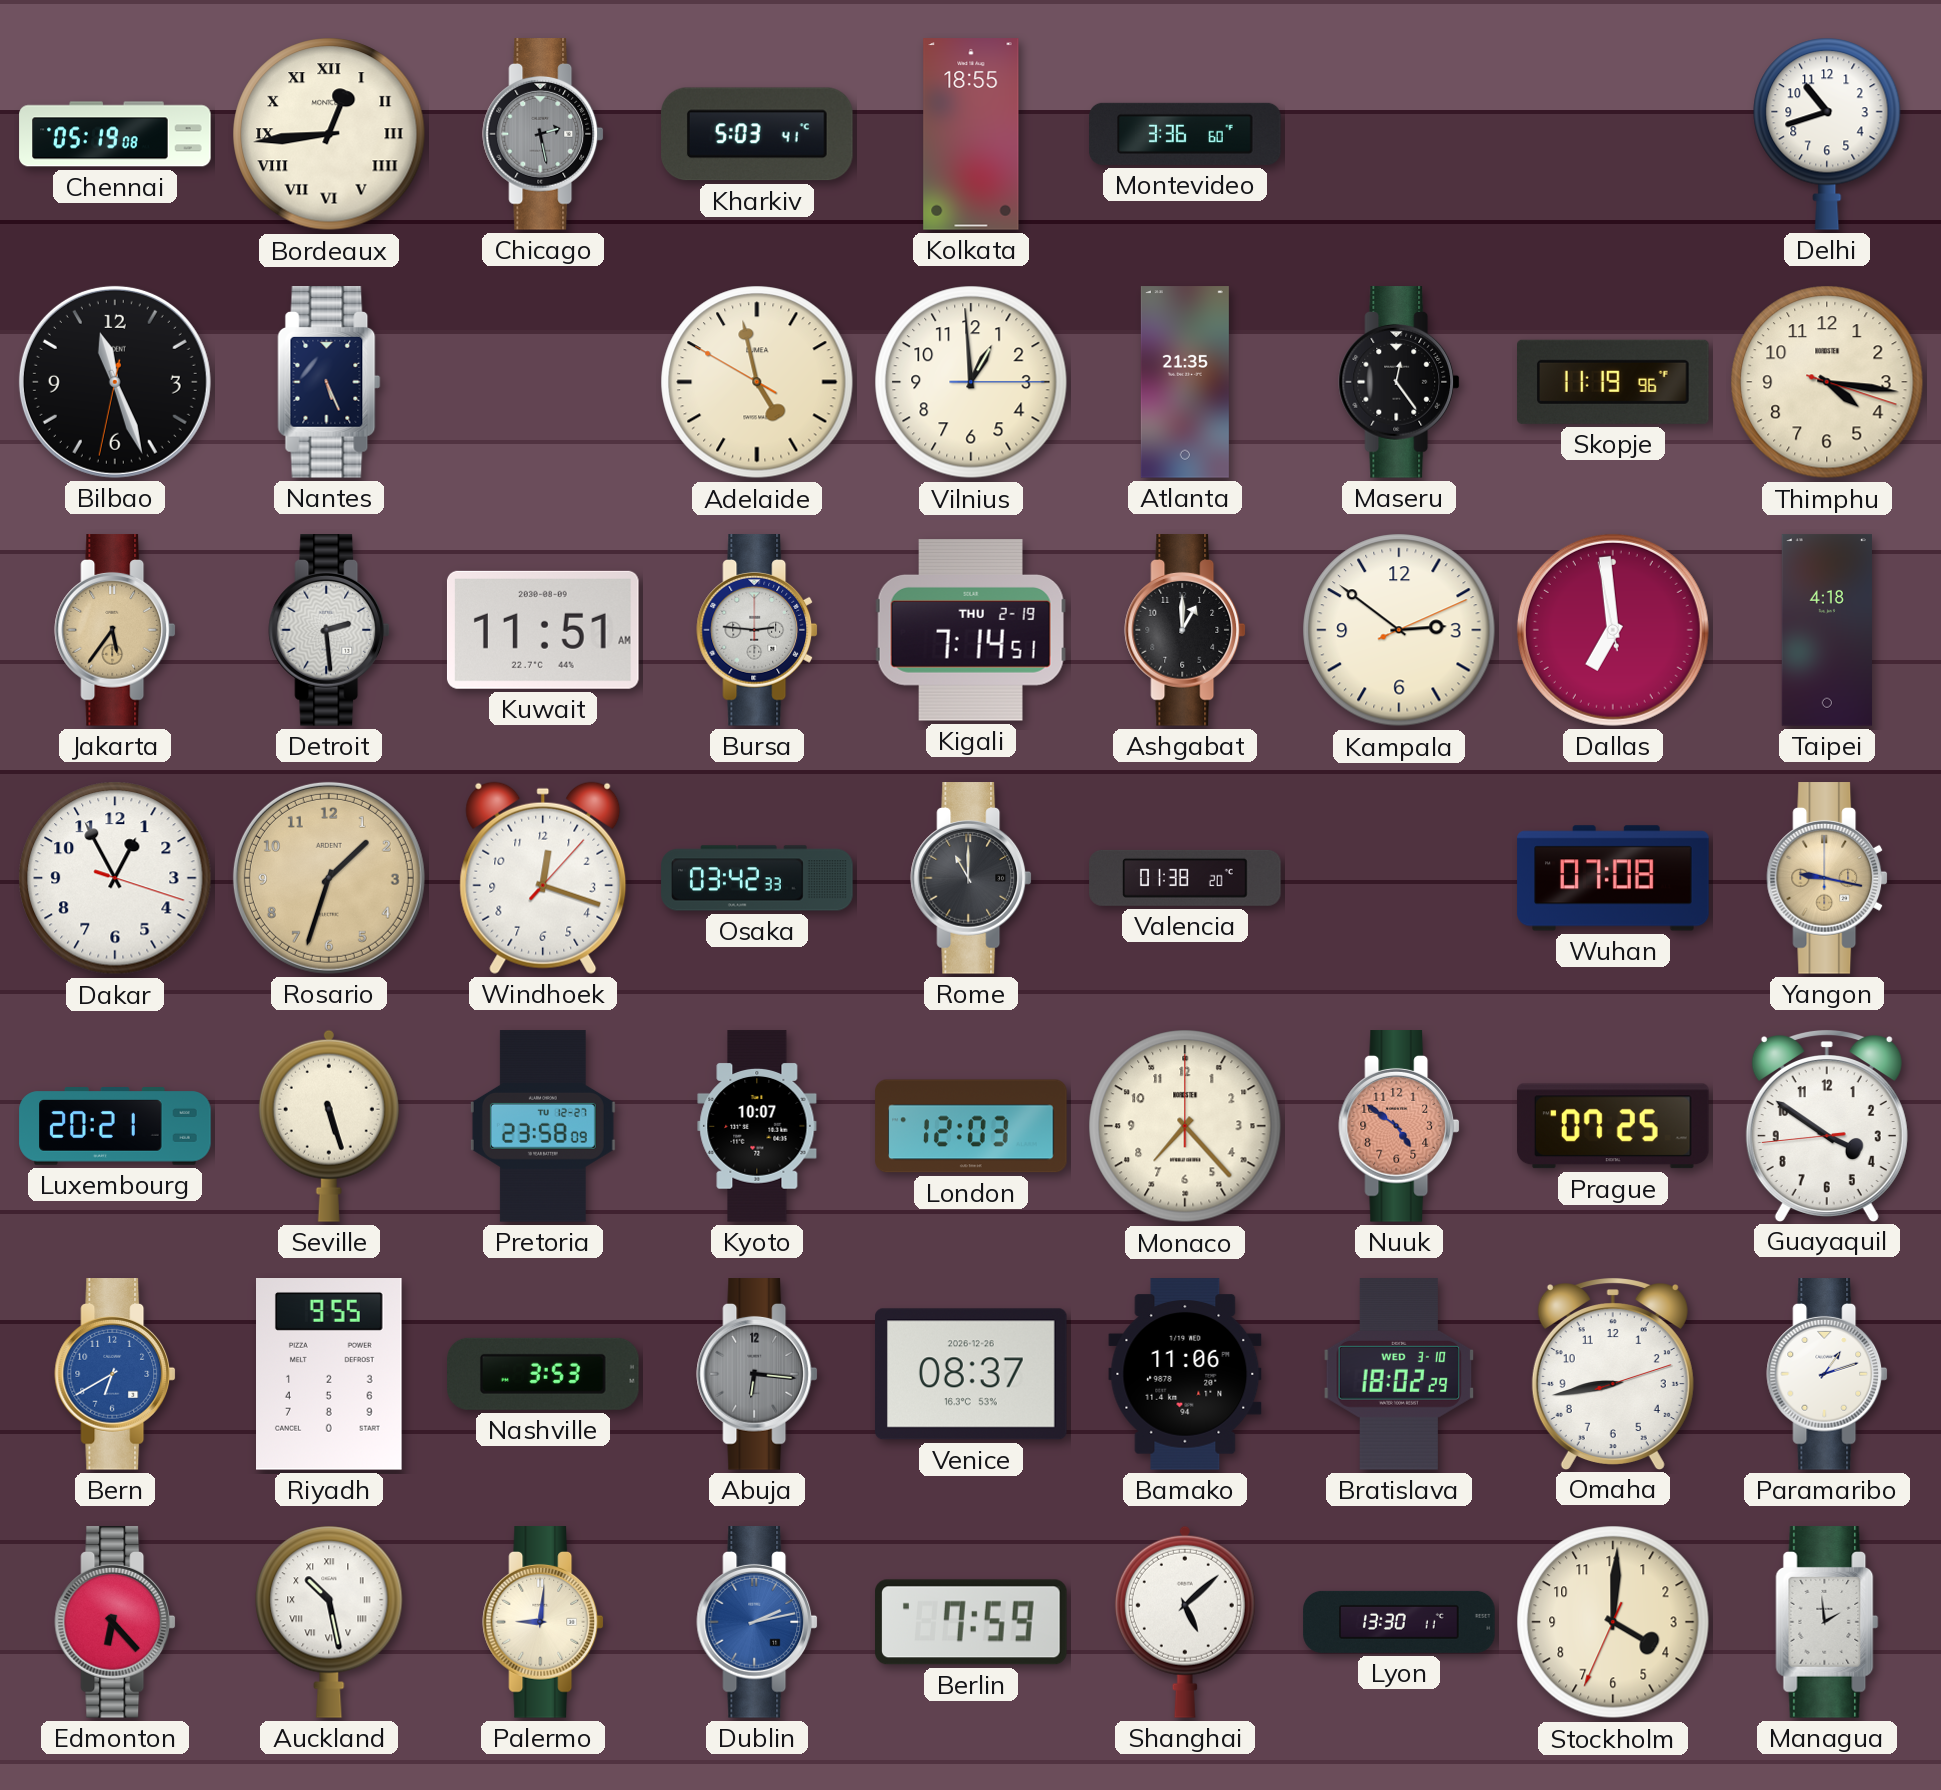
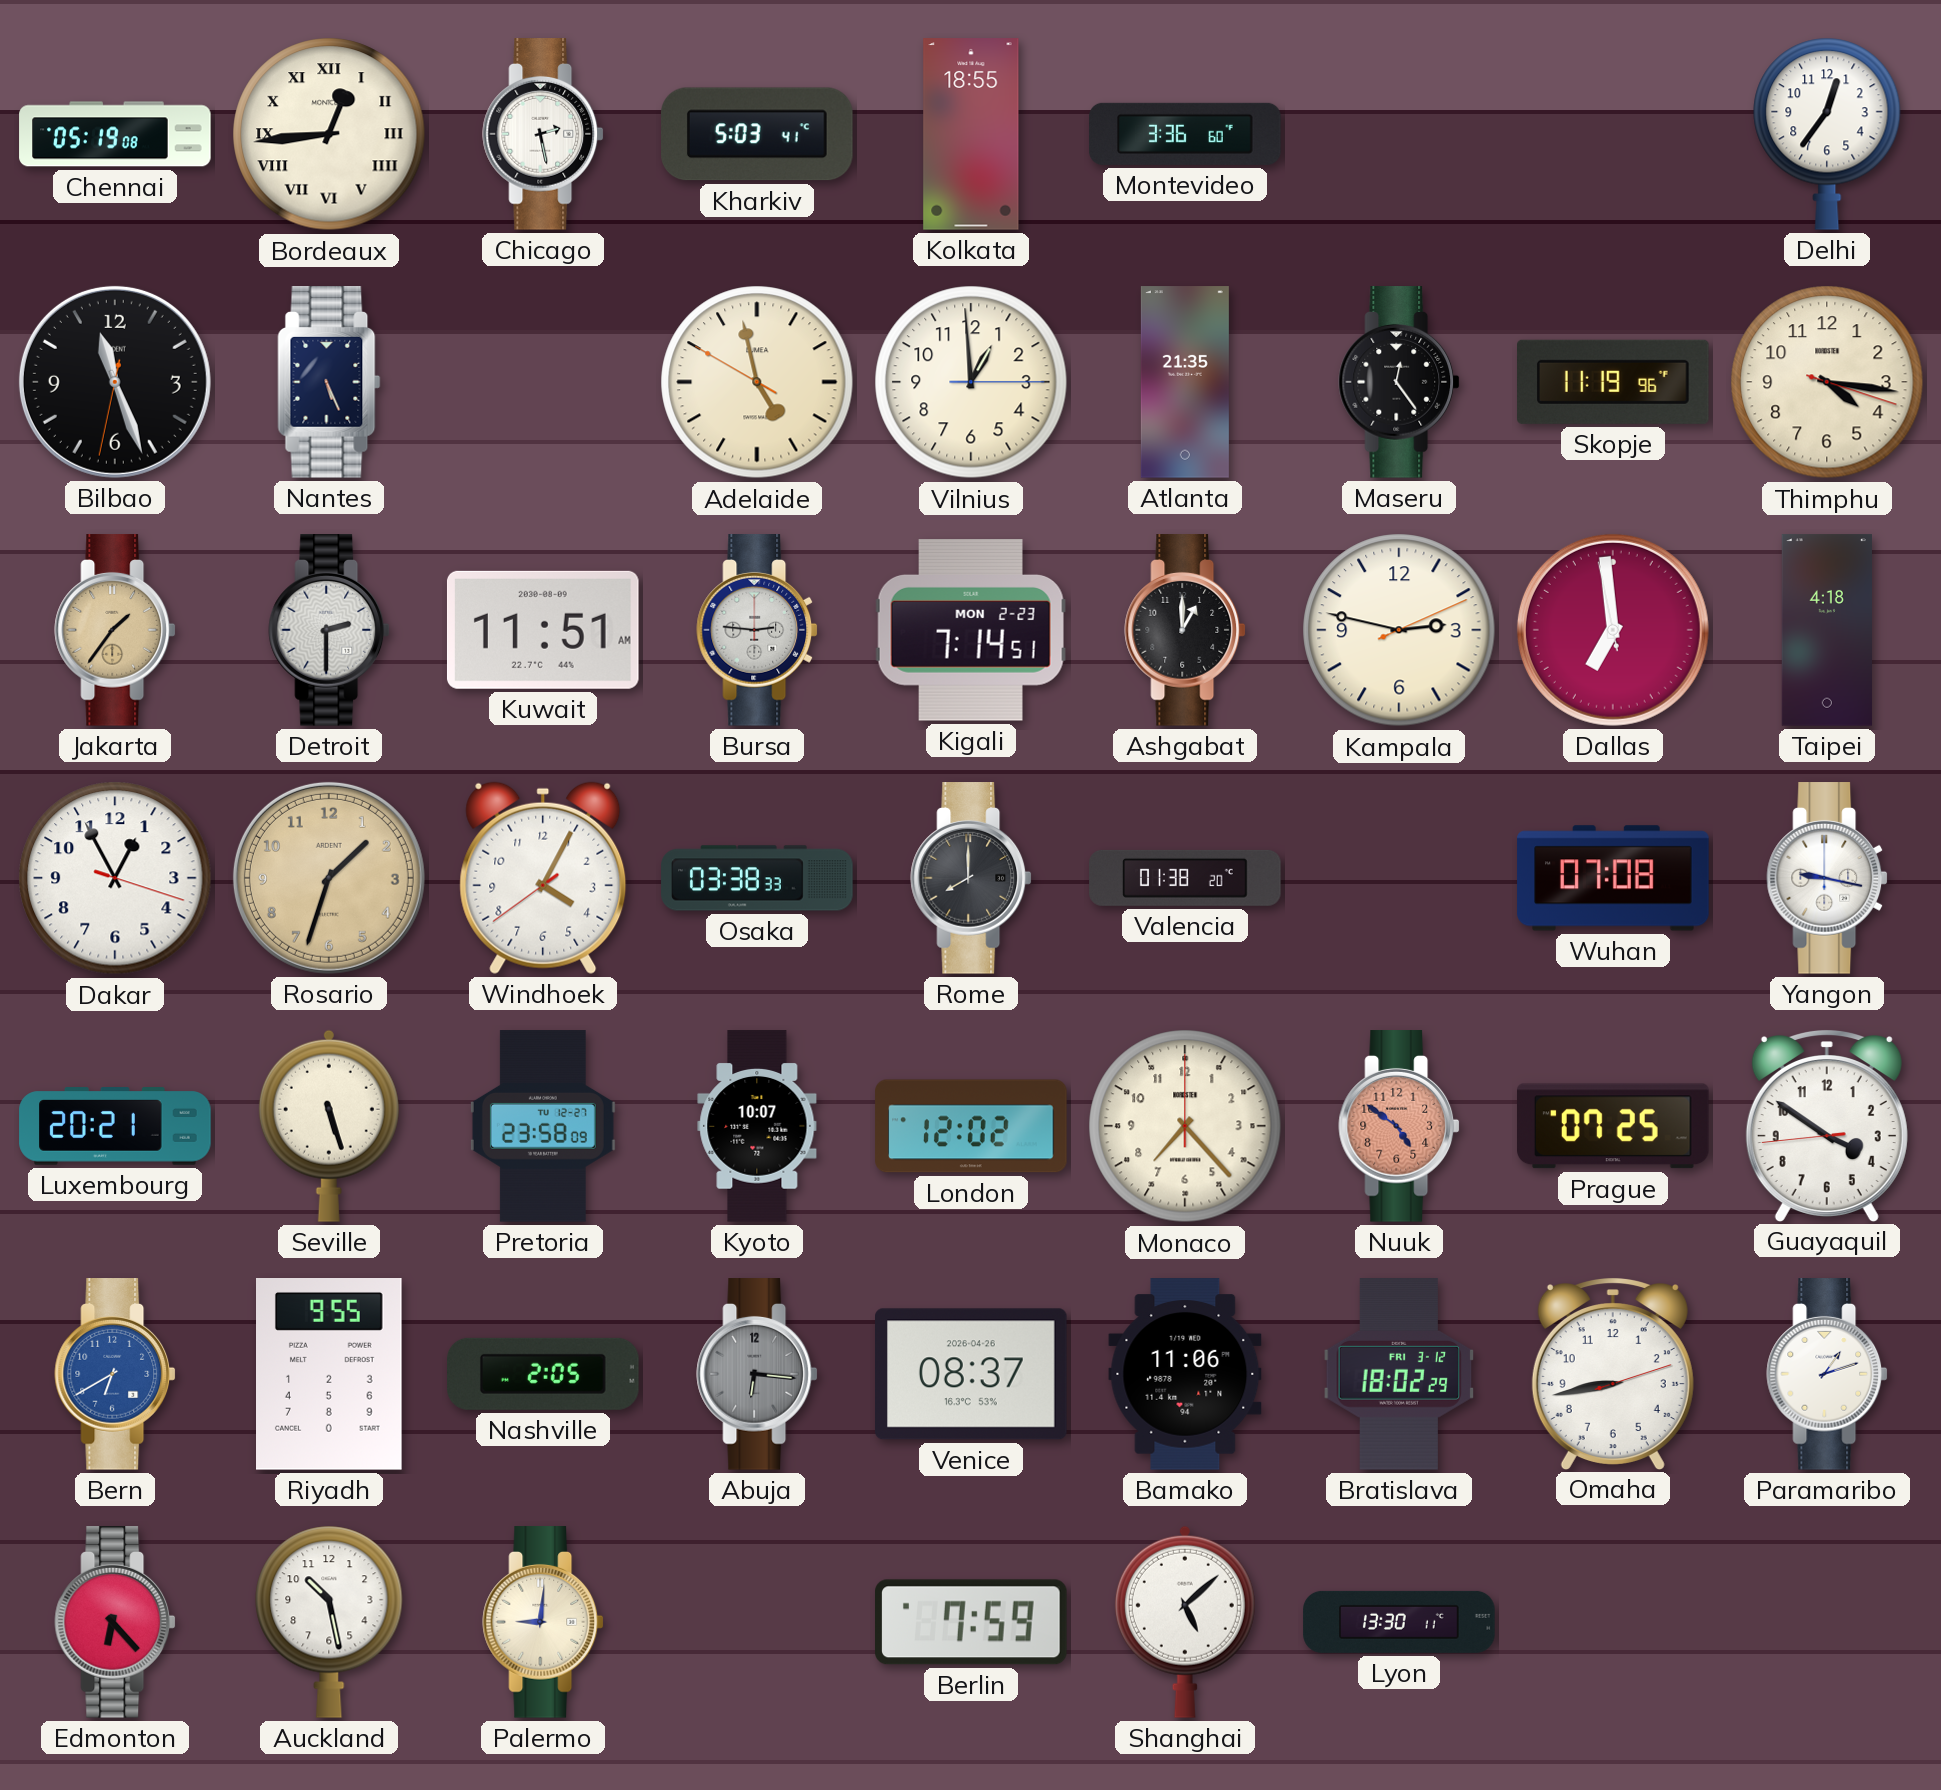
Chicago dial: grey -> white
Delhi: 10:42 -> 12:36
Jakarta: 5:36 -> 1:36
Detroit: 2:29 -> 2:30
Kigali date: THU 2-19 -> MON 2-23
Kampala: 2:51 -> 2:47
Windhoek: 12:18 -> 4:04
Osaka: 03:42 -> 03:38
Rome: 11:00 -> 8:00
Yangon dial: champagne -> white
London: 12:03 -> 12:02
Nashville: 3:53 -> 2:05
Venice date: 2026-12-26 -> 2026-04-26
Bratislava date: WED 3-10 -> FRI 3-12
Auckland numerals: Roman -> Arabic
Dublin: 2:13 -> none
Stockholm: 4:00 -> none
Managua: 1:59 -> none
